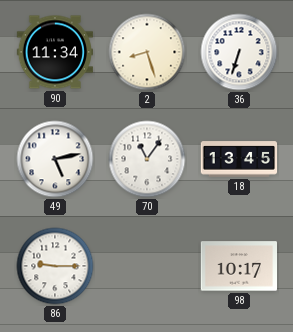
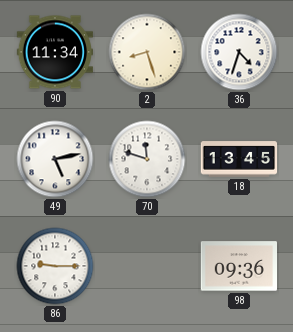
36: 6:33 -> 4:33
70: 11:06 -> 11:48
98: 10:17 -> 09:36
